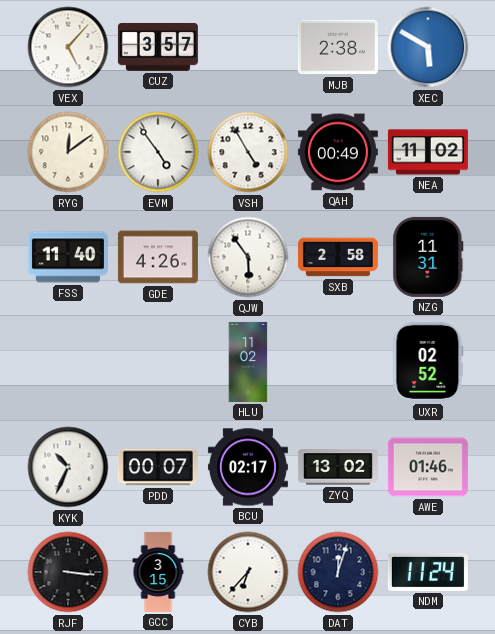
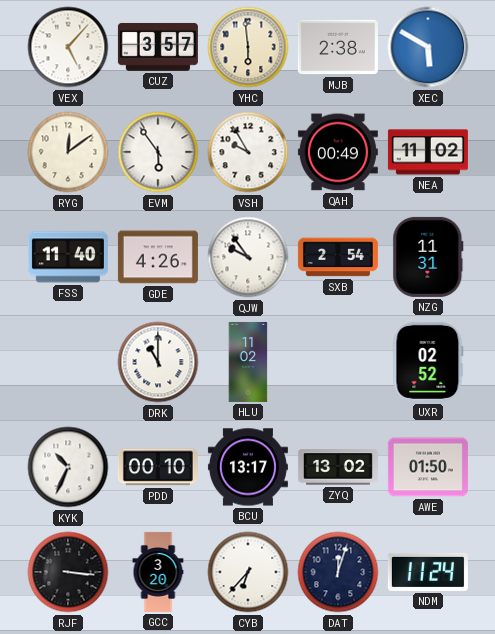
YHC: none -> 5:59
EVM: 4:54 -> 5:54
VSH: 4:55 -> 9:55
QJW: 5:54 -> 9:54
SXB: 2:58 -> 2:54
DRK: none -> 11:00
PDD: 00:07 -> 00:10
BCU: 02:17 -> 13:17
AWE: 01:46 -> 01:50
GCC: 3:15 -> 3:20
